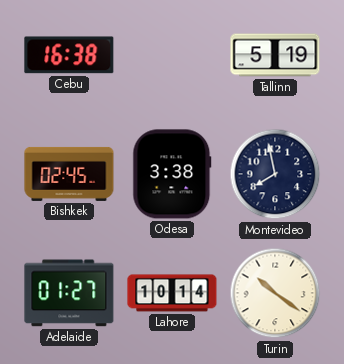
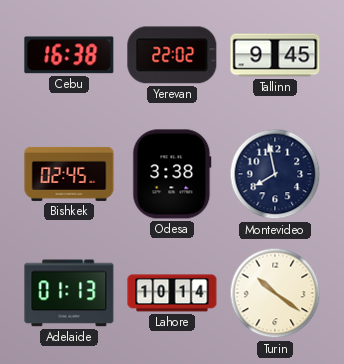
Yerevan: none -> 22:02
Tallinn: 5:19 -> 9:45
Adelaide: 01:27 -> 01:13
